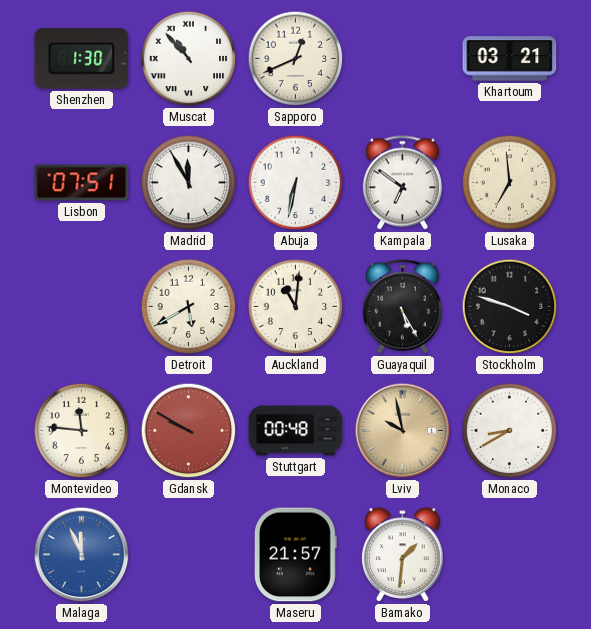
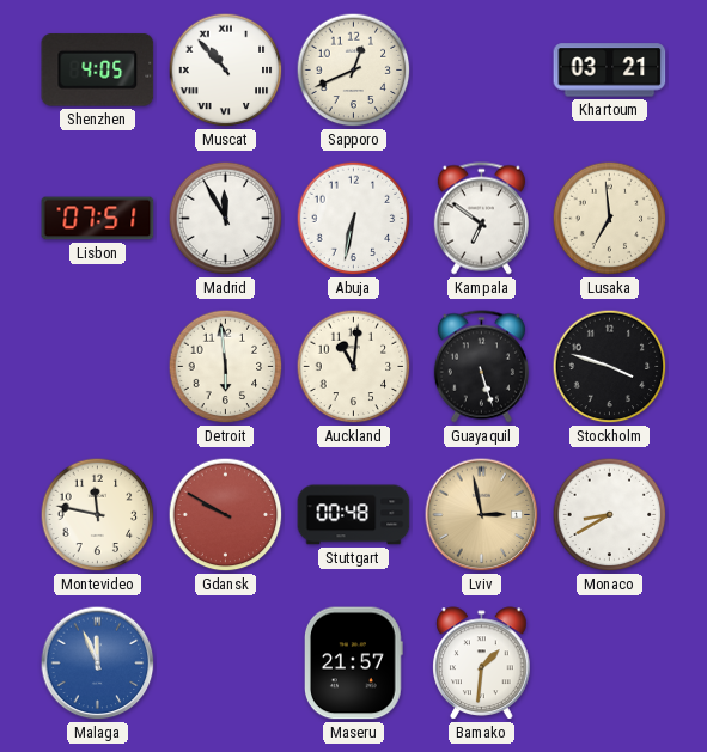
Shenzhen: 1:30 -> 4:05
Detroit: 5:40 -> 5:59
Guayaquil: 5:25 -> 5:27
Montevideo: 11:46 -> 11:47
Lviv: 9:58 -> 2:58
